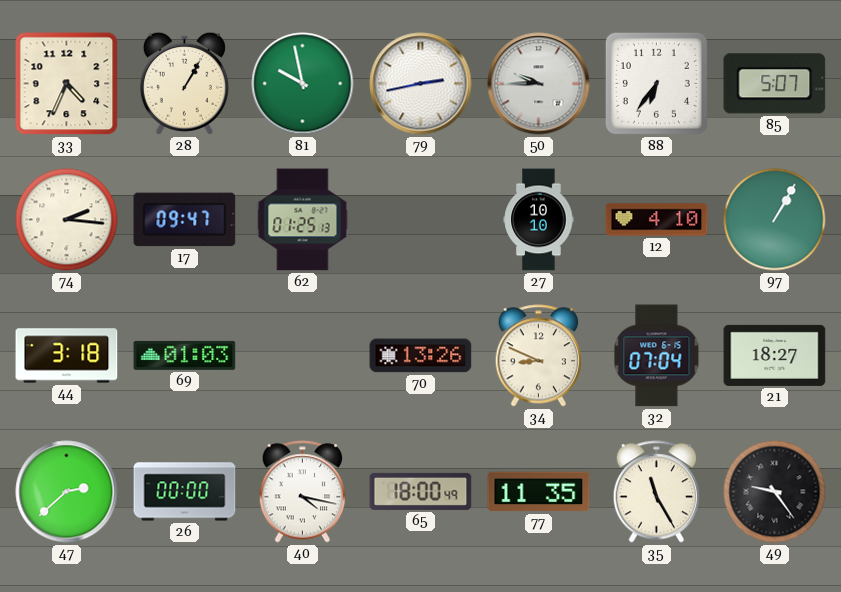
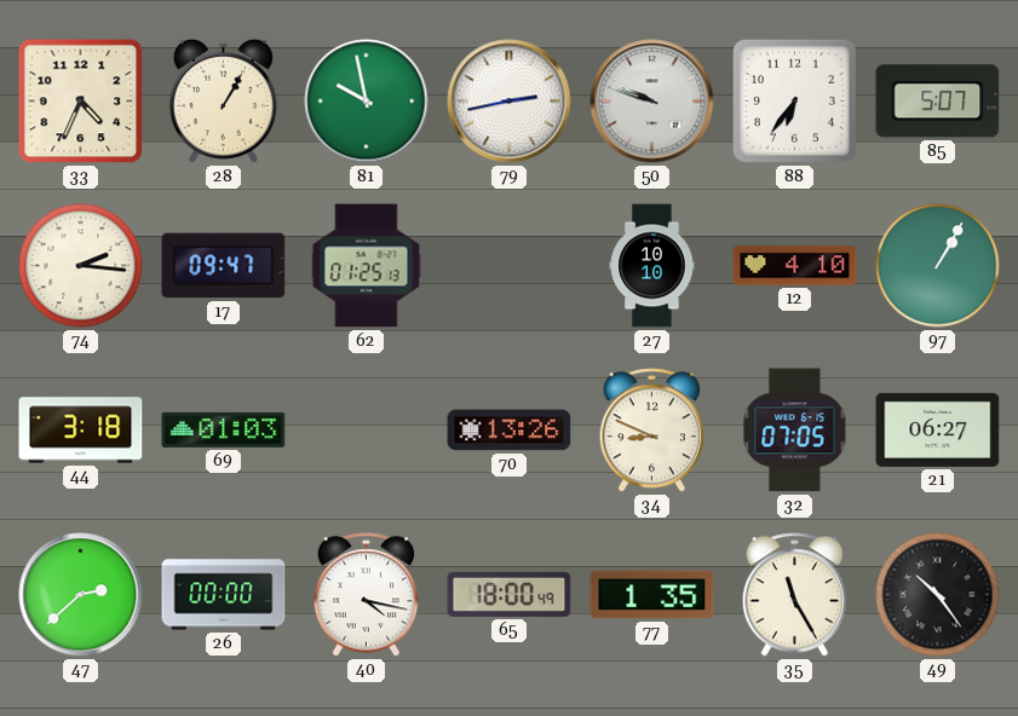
50: 9:45 -> 9:48
32: 07:04 -> 07:05
21: 18:27 -> 06:27
77: 11:35 -> 1:35
49: 9:24 -> 10:24
